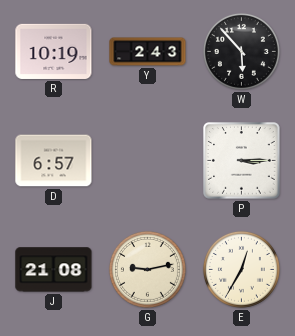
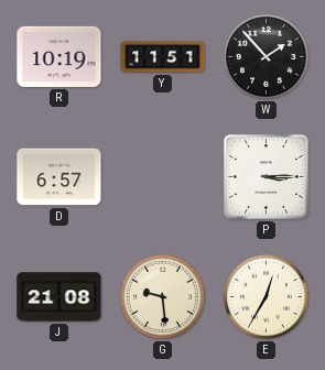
Y: 2:43 -> 11:51
W: 5:53 -> 1:53
G: 9:13 -> 9:29
